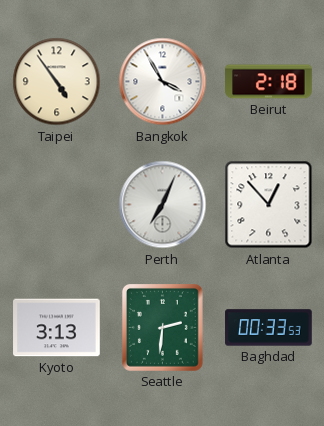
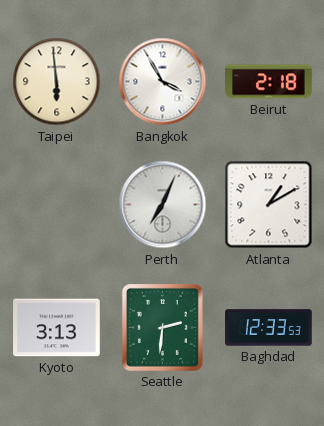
Taipei: 4:54 -> 5:59
Atlanta: 12:53 -> 1:10
Baghdad: 00:33 -> 12:33
